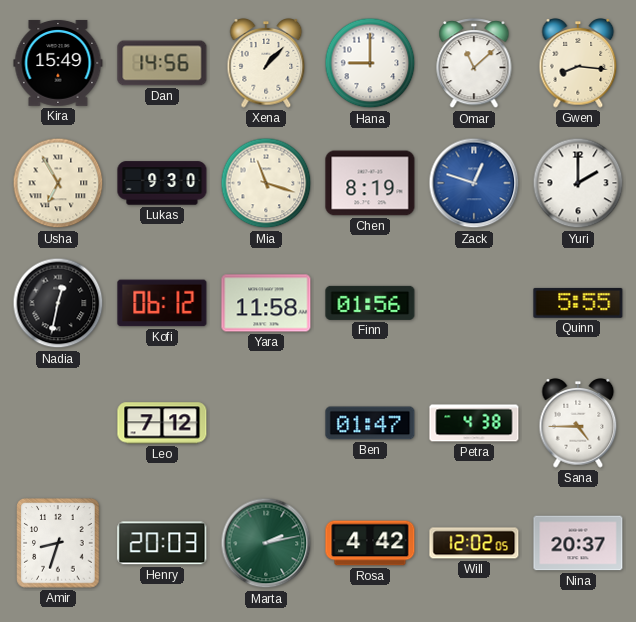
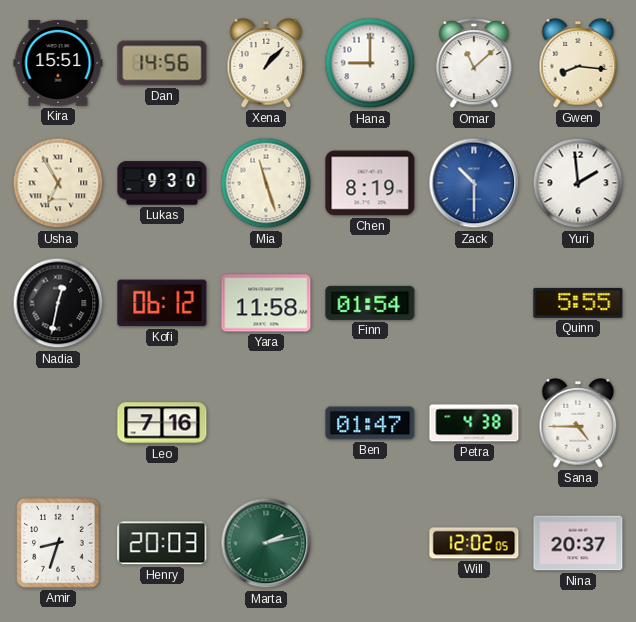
Kira: 15:49 -> 15:51
Mia: 11:18 -> 11:27
Zack: 12:48 -> 10:30
Yuri: 2:00 -> 1:59
Finn: 01:56 -> 01:54
Leo: 7:12 -> 7:16
Rosa: 4:42 -> none
